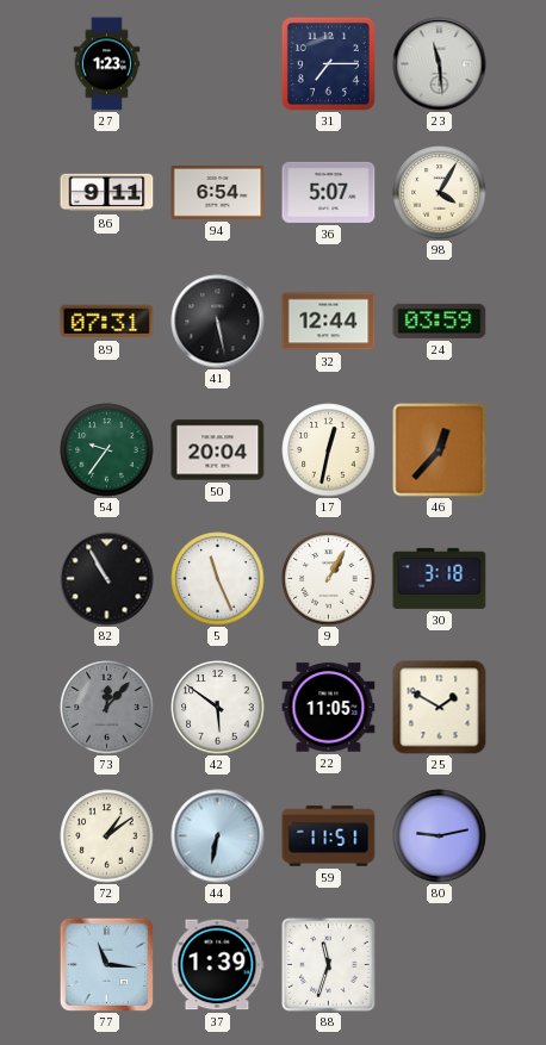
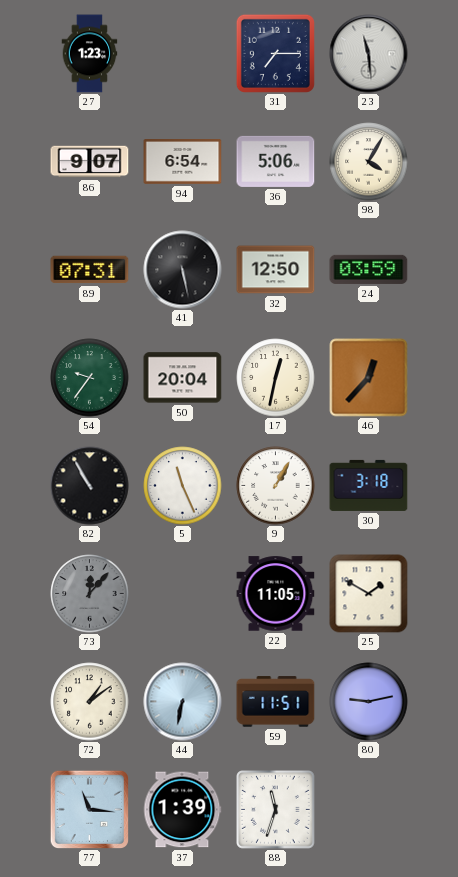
86: 9:11 -> 9:07
36: 5:07 -> 5:06
32: 12:44 -> 12:50
42: 5:51 -> none
